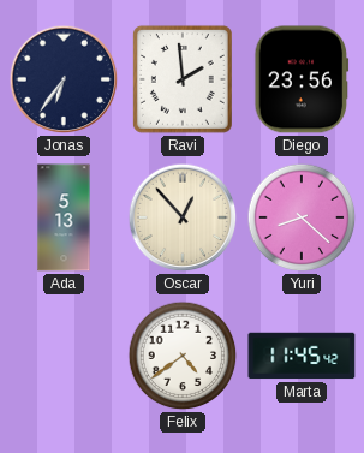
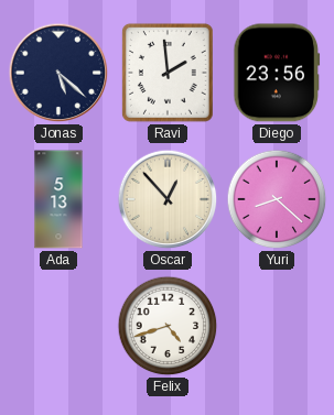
Jonas: 6:36 -> 5:22
Felix: 4:39 -> 4:42
Marta: 11:45 -> none
